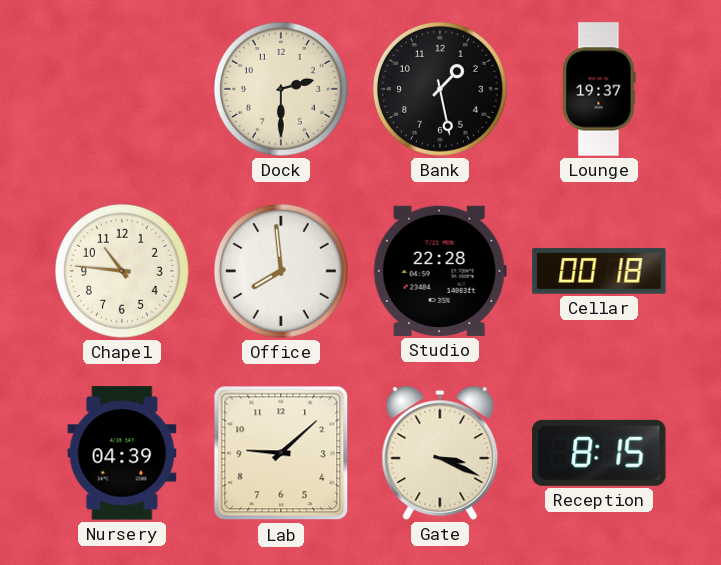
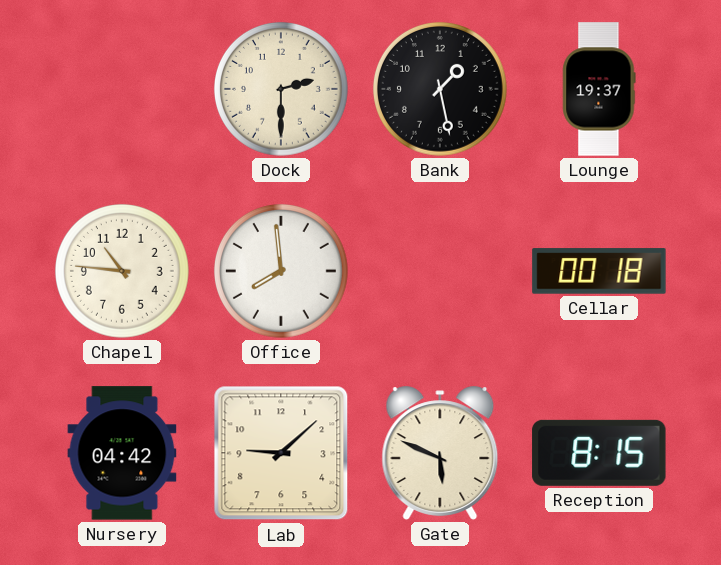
Studio: 22:28 -> none
Nursery: 04:39 -> 04:42
Gate: 3:19 -> 5:49
